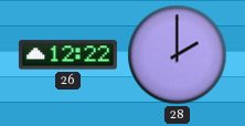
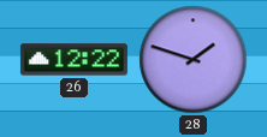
28: 2:00 -> 1:48
